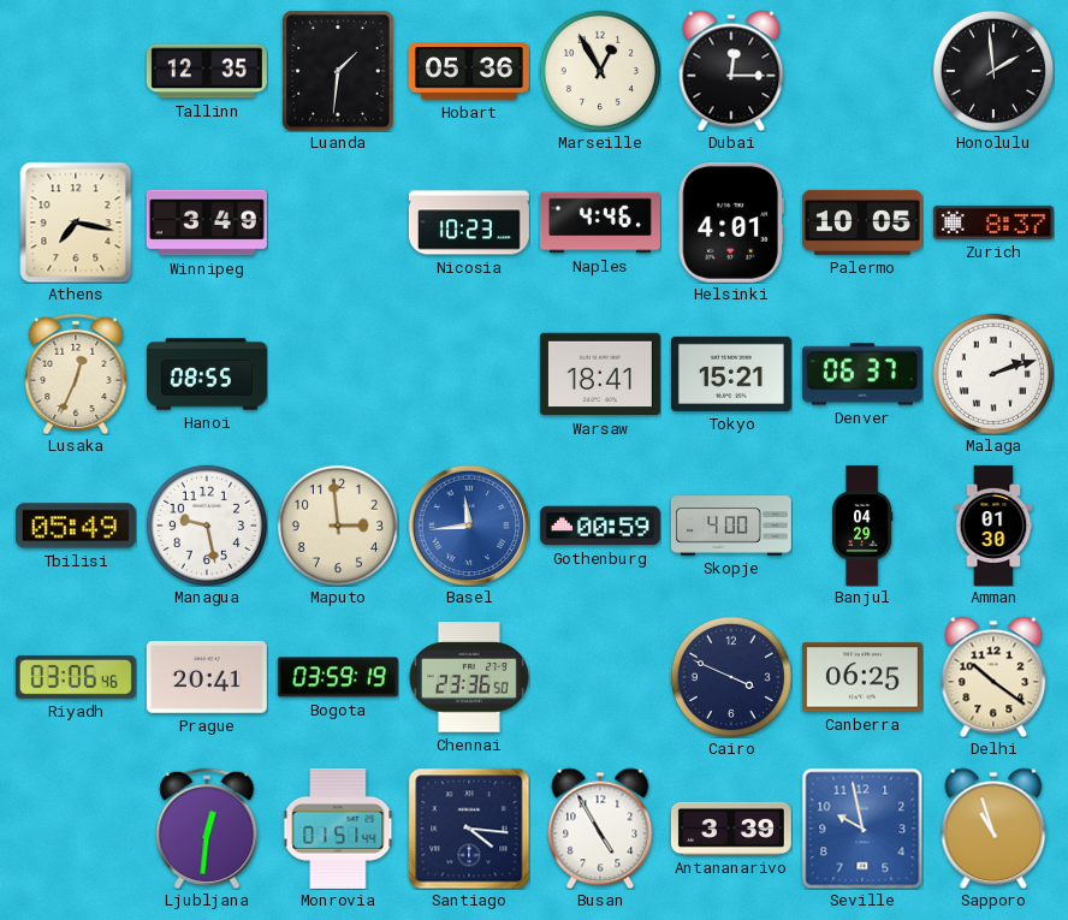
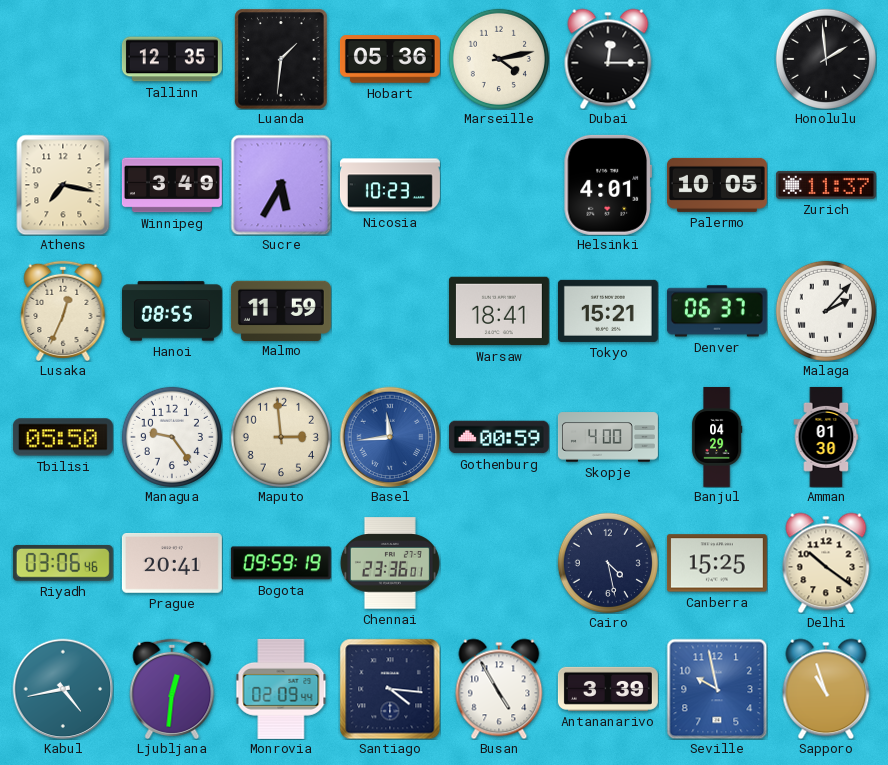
Marseille: 12:55 -> 4:13
Sucre: none -> 5:35
Naples: 4:46 -> none
Zurich: 8:37 -> 11:37
Malmo: none -> 11:59
Malaga: 2:12 -> 2:07
Tbilisi: 05:49 -> 05:50
Managua: 9:28 -> 9:24
Bogota: 03:59 -> 09:59
Chennai: 23:36:50 -> 23:36:01
Cairo: 3:49 -> 4:28
Canberra: 06:25 -> 15:25
Kabul: none -> 4:43
Monrovia: 01:51 -> 02:09
